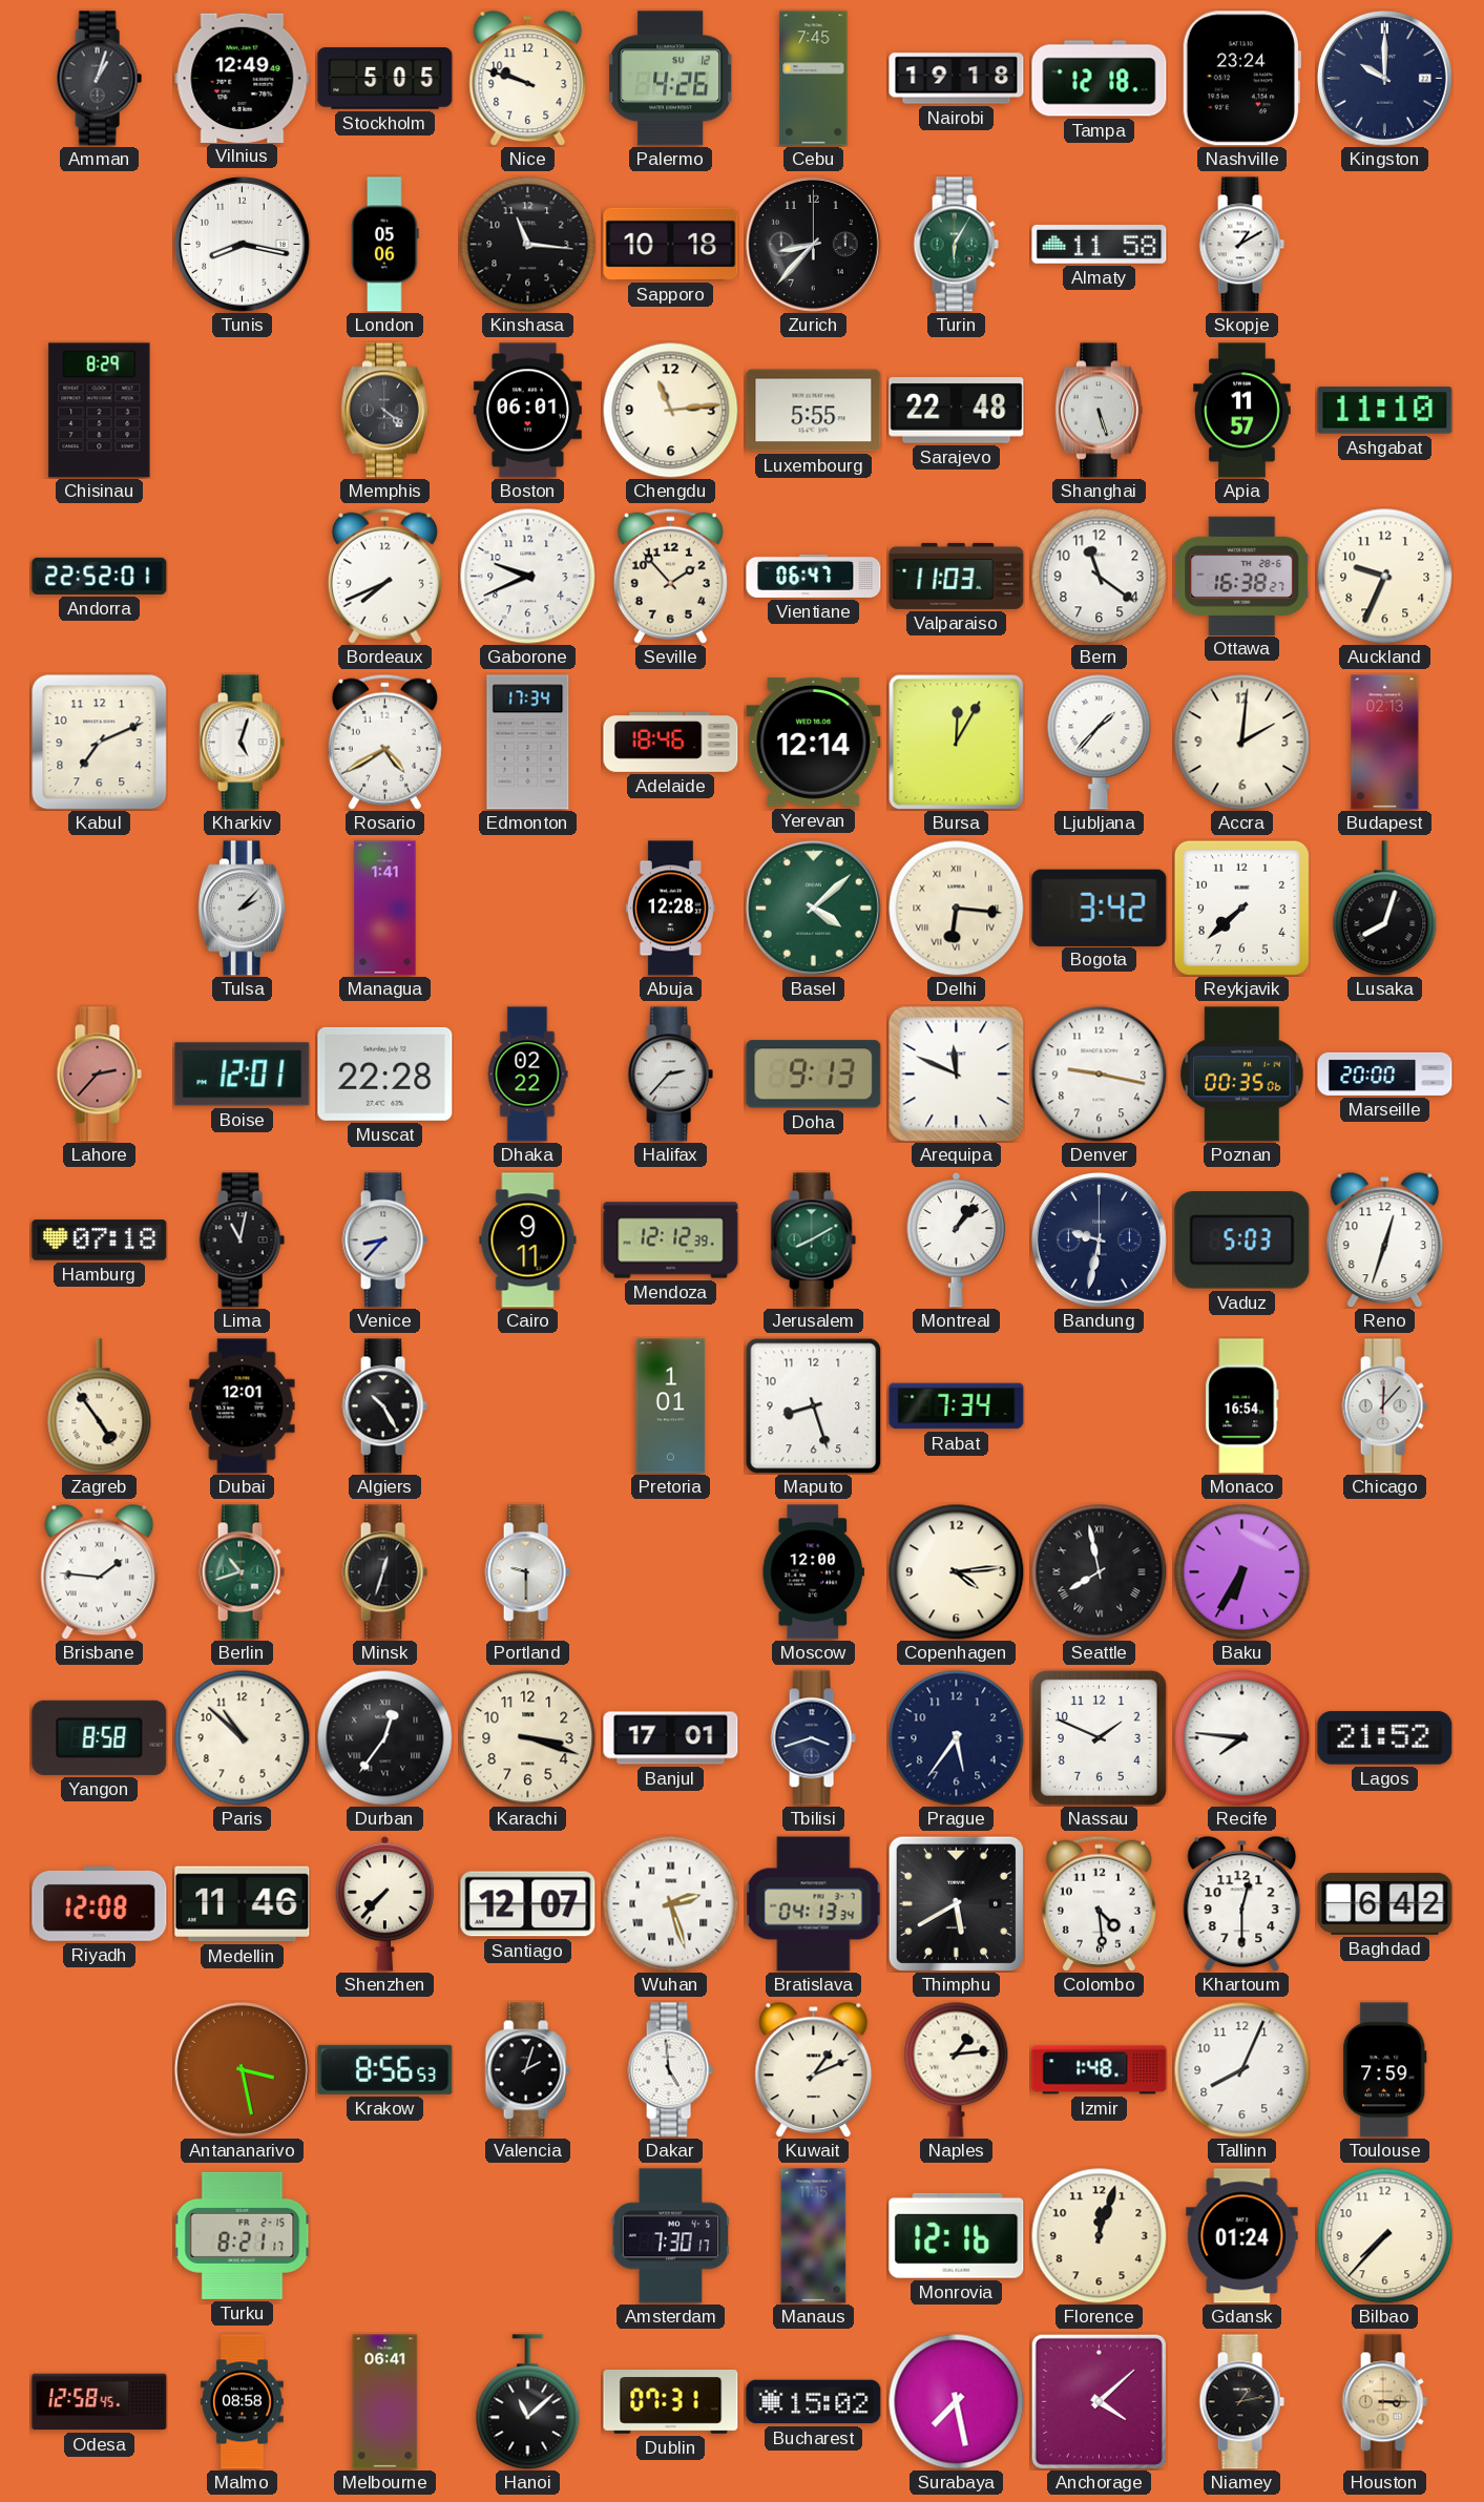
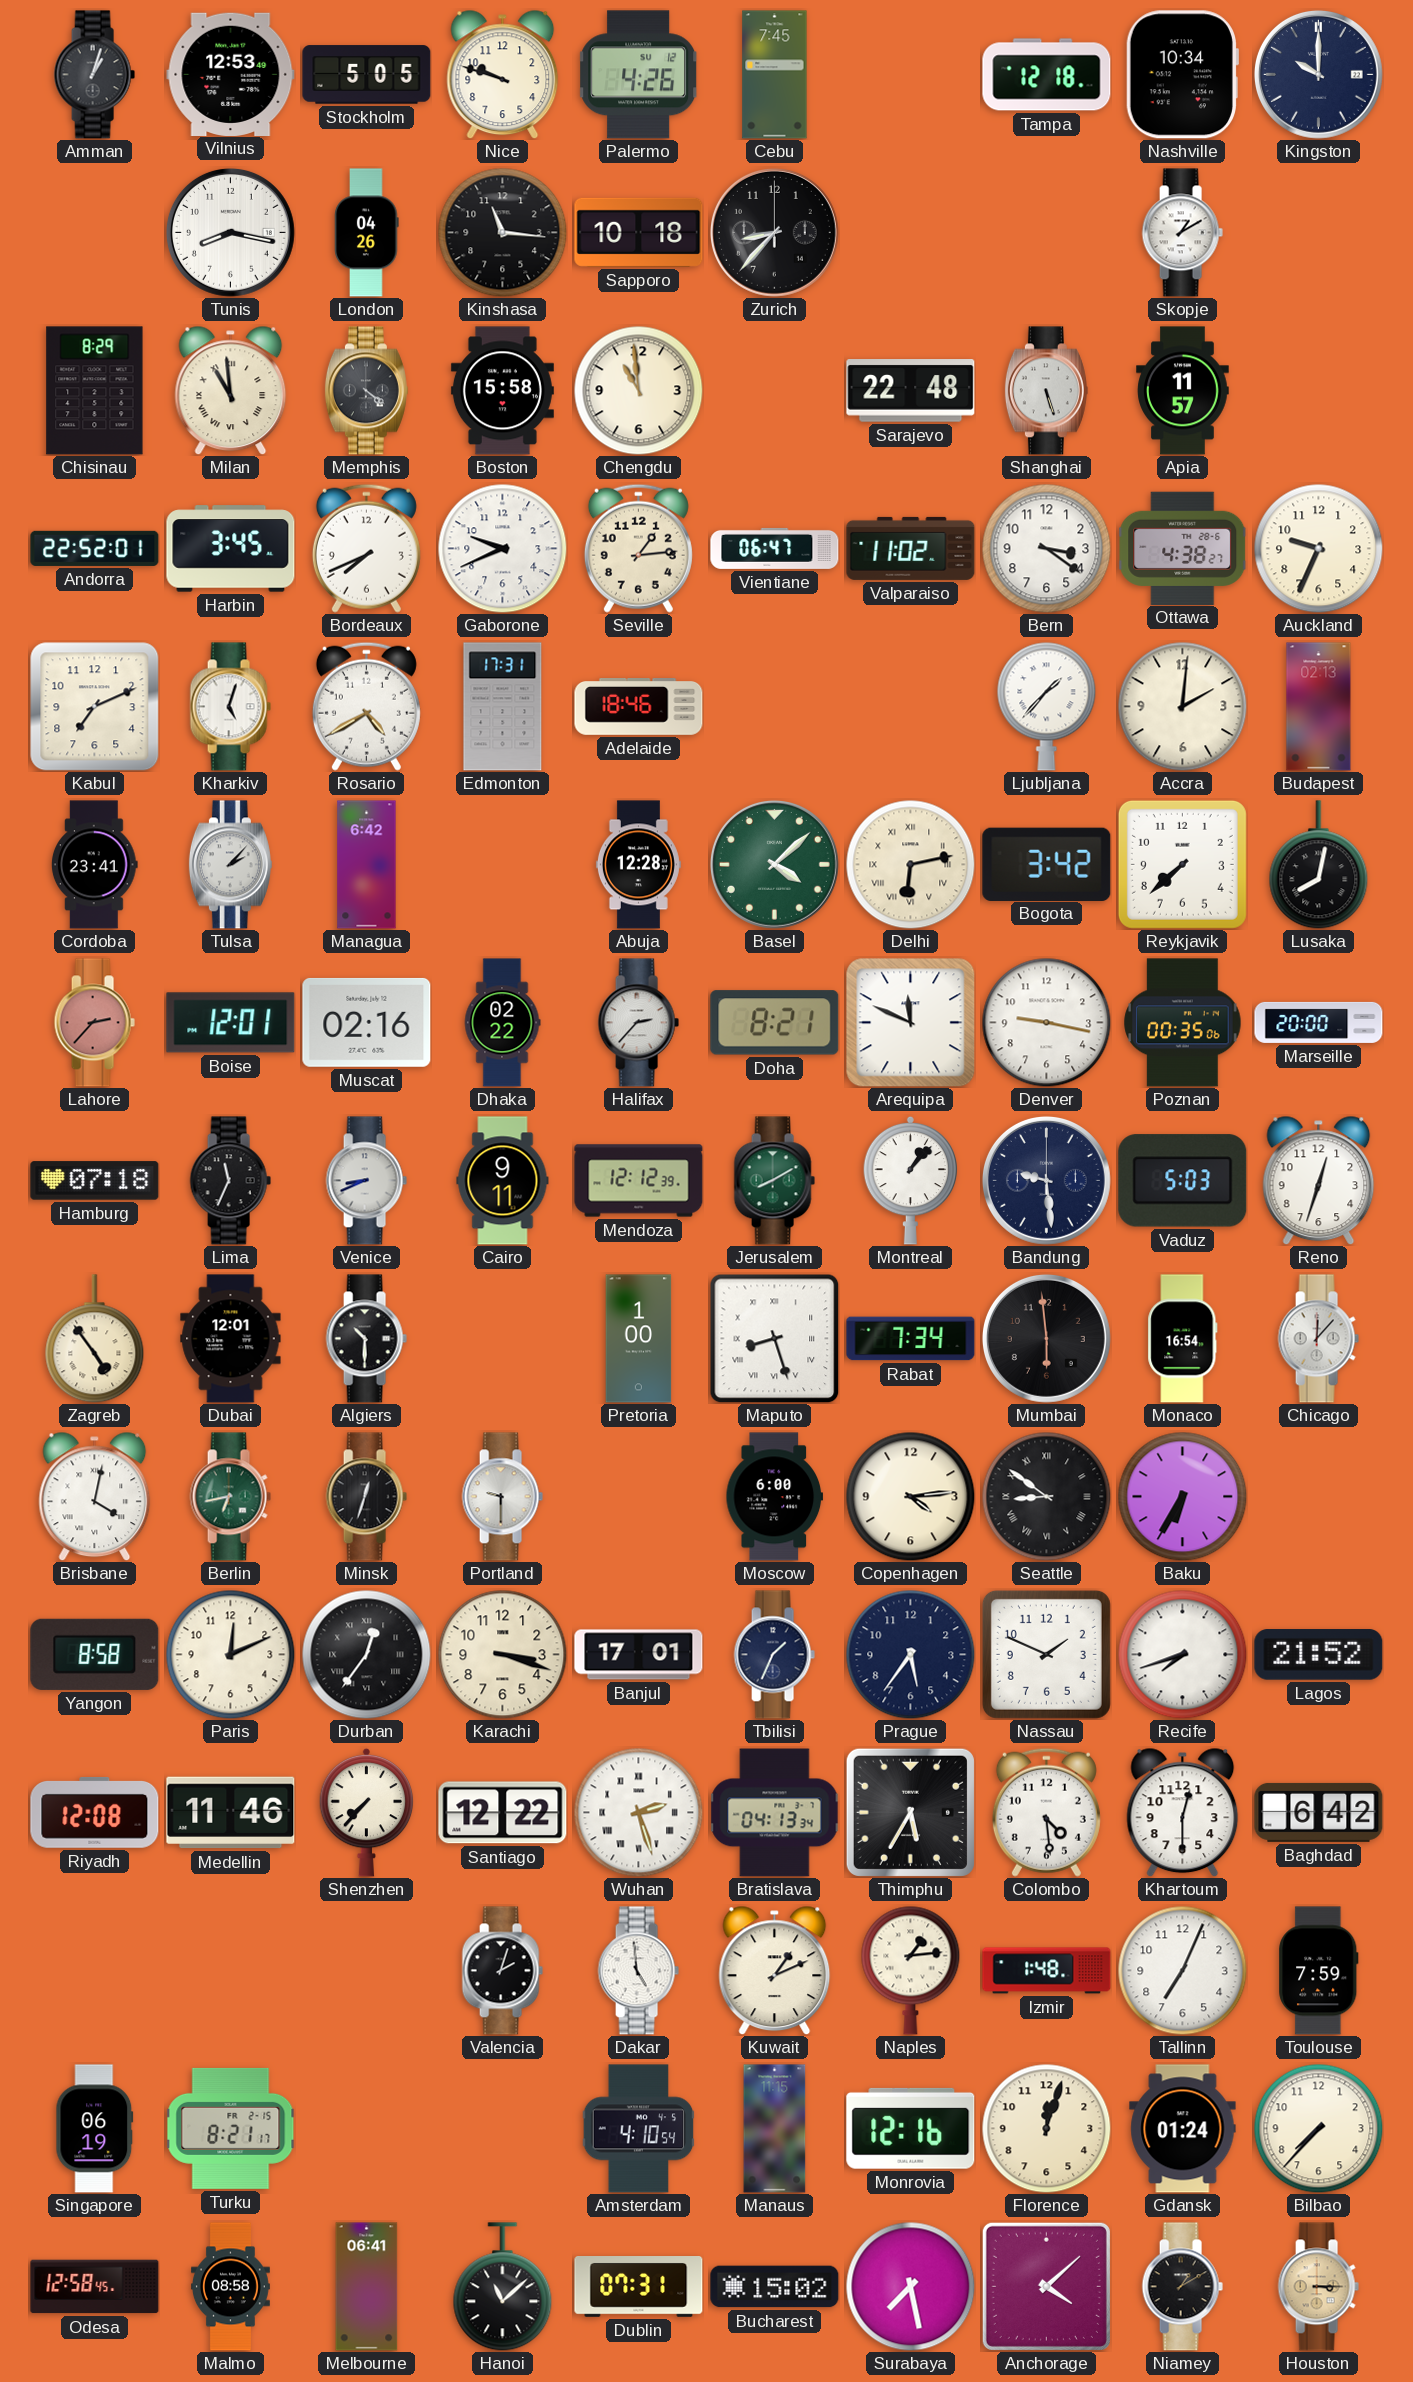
Vilnius: 12:49 -> 12:53
Nairobi: 19:18 -> none
Nashville: 23:24 -> 10:34
London: 05:06 -> 04:26
Turin: 6:05 -> none
Almaty: 11:58 -> none
Milan: none -> 10:59
Boston: 06:01 -> 15:58
Chengdu: 11:14 -> 10:59
Luxembourg: 5:55 -> none
Ashgabat: 11:10 -> none
Harbin: none -> 3:45
Seville: 1:53 -> 1:14
Valparaiso: 11:03 -> 11:02
Bern: 11:21 -> 3:21
Ottawa: 16:38 -> 4:38
Edmonton: 17:34 -> 17:31
Yerevan: 12:14 -> none
Bursa: 12:05 -> none
Cordoba: none -> 23:41
Managua: 1:41 -> 6:42
Delhi: 6:16 -> 6:13
Lusaka: 8:03 -> 8:02
Muscat: 22:28 -> 02:16
Doha: 9:13 -> 8:21
Lima: 11:02 -> 11:34
Venice: 8:37 -> 8:41
Bandung: 9:32 -> 9:29
Algiers: 10:25 -> 10:30
Pretoria: 1:01 -> 1:00
Maputo numerals: Arabic -> Roman
Mumbai: none -> 5:59
Brisbane: 1:46 -> 4:02
Berlin: 10:42 -> 6:43
Moscow: 12:00 -> 6:00
Seattle: 7:58 -> 8:51
Paris: 10:52 -> 12:11
Tbilisi: 3:42 -> 1:34
Recife: 7:46 -> 7:42
Santiago: 12:07 -> 12:22
Thimphu: 5:40 -> 5:35
Antananarivo: 3:28 -> none
Krakow: 8:56 -> none
Tallinn: 8:04 -> 7:04
Singapore: none -> 06:19
Amsterdam: 7:30 -> 4:10
Niamey: 1:13 -> 1:10
